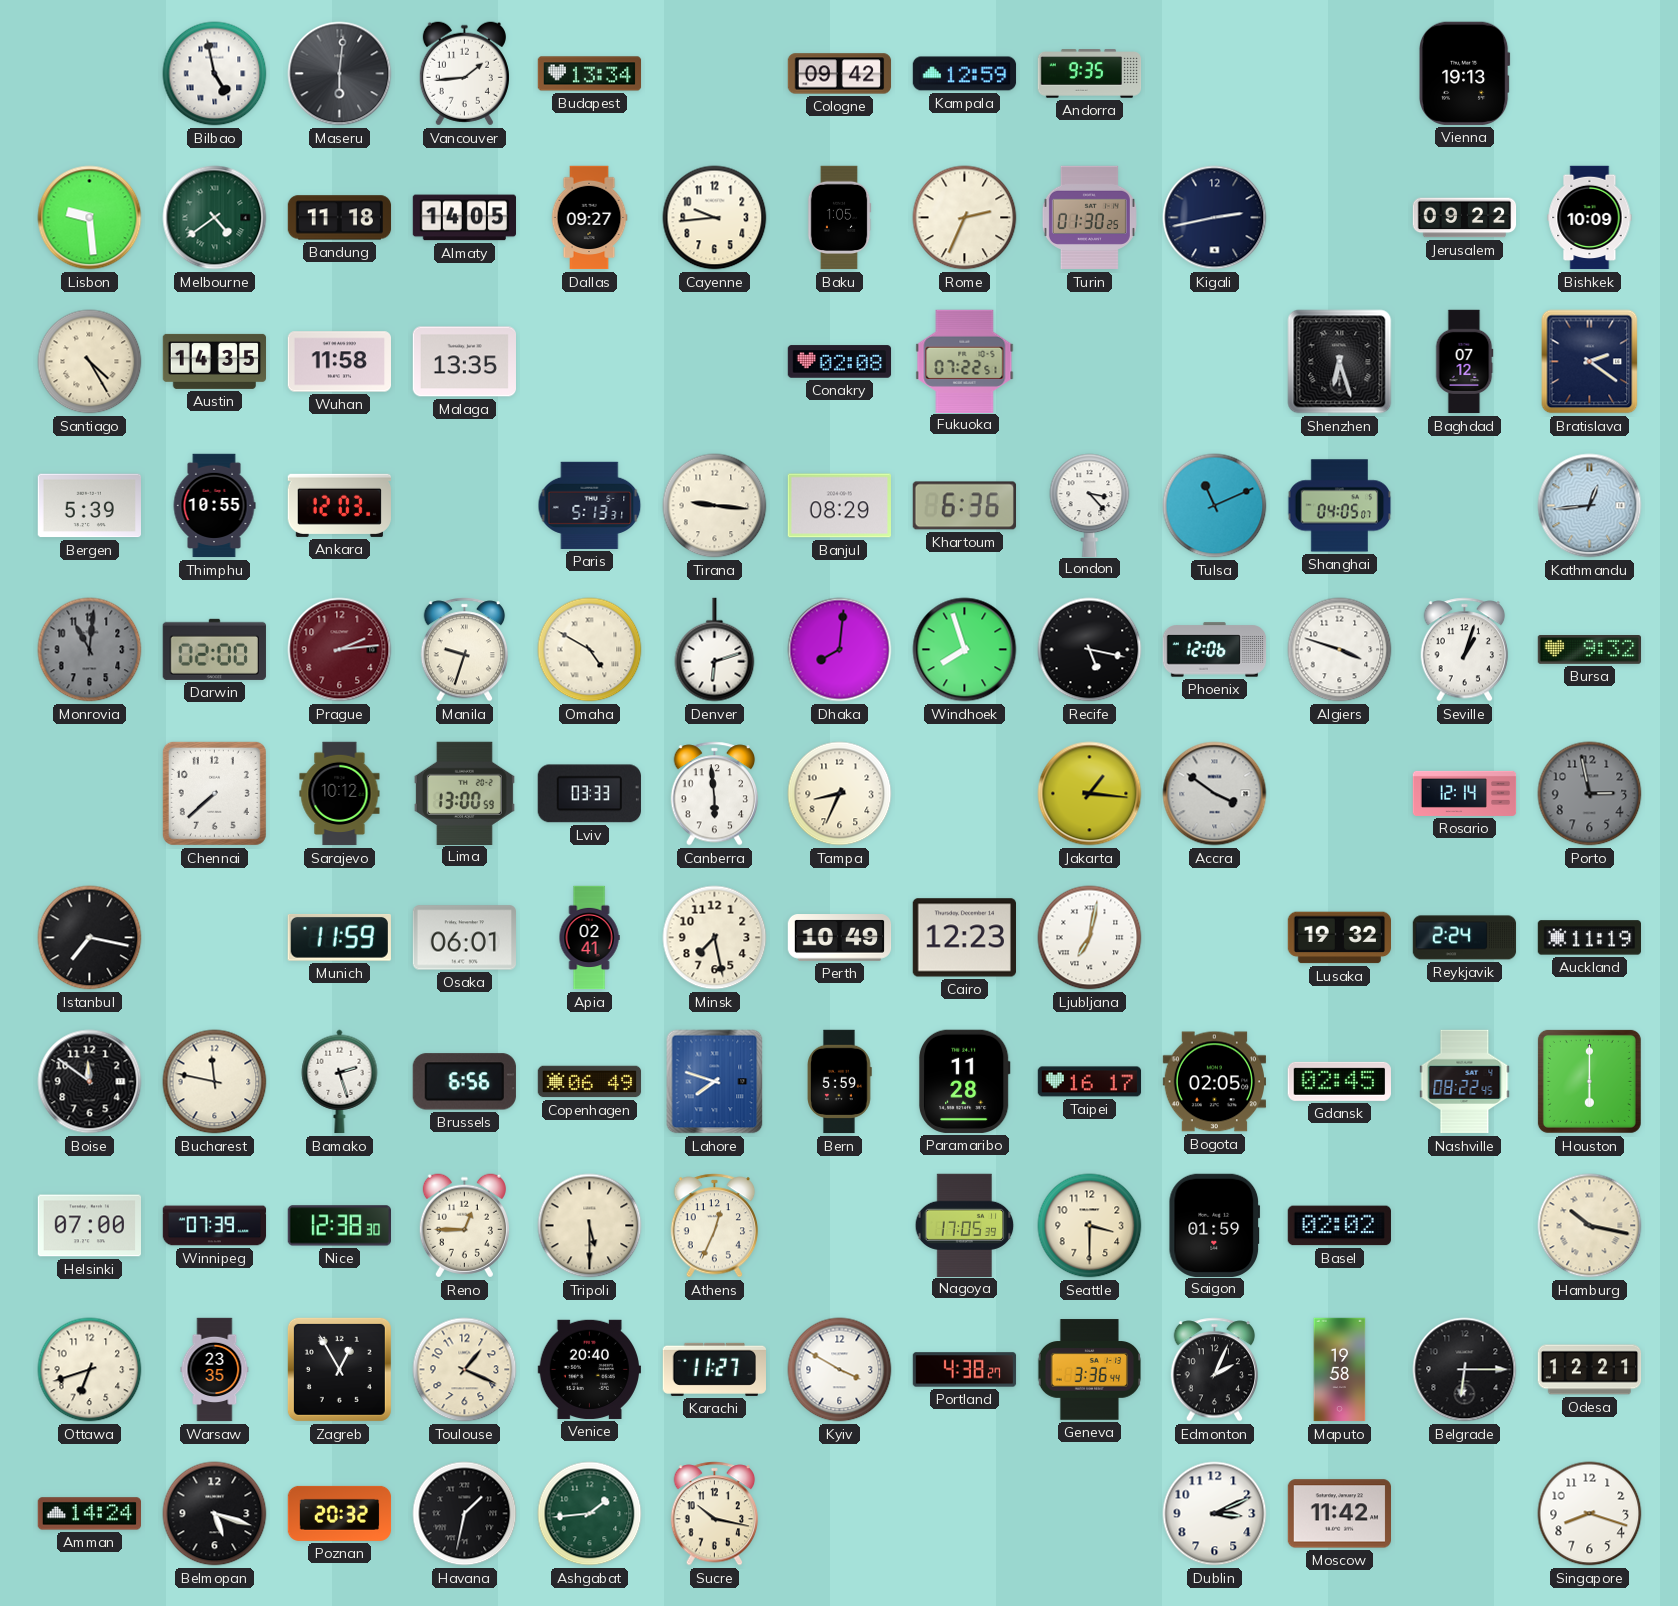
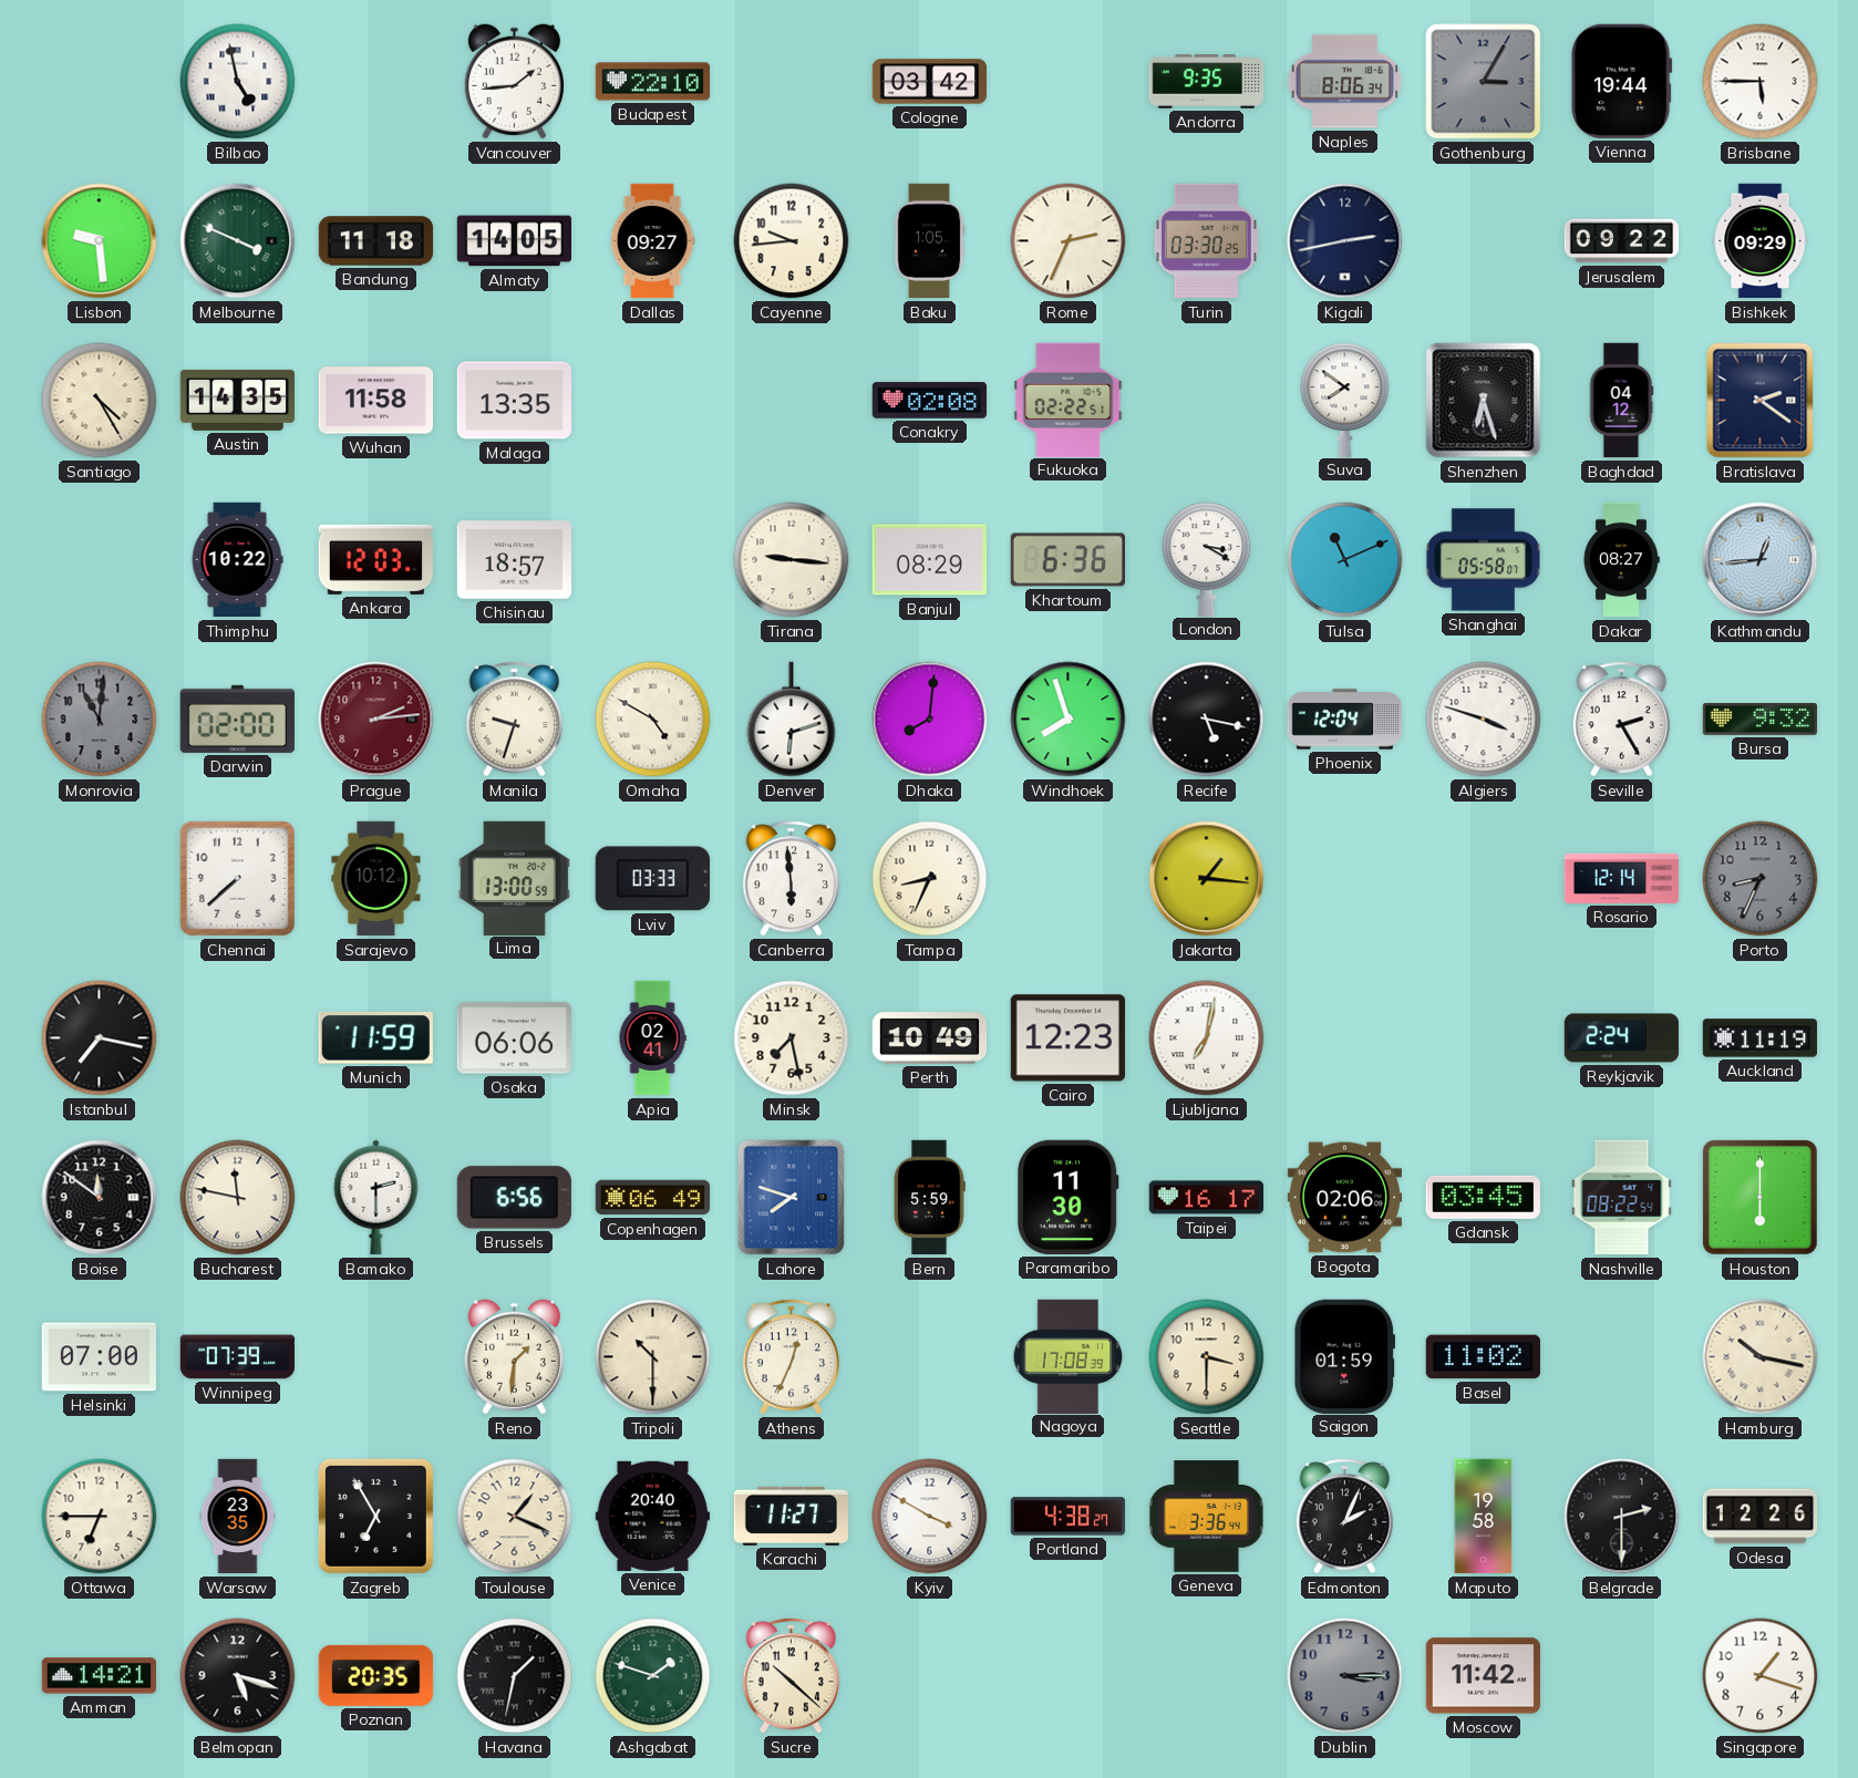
Maseru: 6:01 -> none
Budapest: 13:34 -> 22:10
Cologne: 09:42 -> 03:42
Kampala: 12:59 -> none
Naples: none -> 8:06
Gothenburg: none -> 3:05
Vienna: 19:13 -> 19:44
Brisbane: none -> 5:45
Melbourne: 4:39 -> 3:49
Turin: 01:30 -> 03:30
Bishkek: 10:09 -> 09:29
Fukuoka: 07:22 -> 02:22
Suva: none -> 7:51
Baghdad: 07:12 -> 04:12
Bergen: 5:39 -> none
Thimphu: 10:55 -> 10:22
Chisinau: none -> 18:57
Paris: 5:13 -> none
London: 3:23 -> 3:20
Shanghai: 04:05 -> 05:58
Dakar: none -> 08:27
Phoenix: 12:06 -> 12:04
Seville: 1:03 -> 2:25
Accra: 3:51 -> none
Porto: 2:58 -> 8:34
Osaka: 06:01 -> 06:06
Lusaka: 19:32 -> none
Bamako: 2:27 -> 2:30
Paramaribo: 11:28 -> 11:30
Bogota: 02:05 -> 02:06
Gdansk: 02:45 -> 03:45
Nashville: 08:22:45 -> 08:22:54
Nice: 12:38 -> none
Reno: 12:45 -> 1:31
Tripoli: 5:30 -> 10:30
Nagoya: 17:05 -> 17:08
Basel: 02:02 -> 11:02
Ottawa: 6:42 -> 6:45
Zagreb: 12:55 -> 6:55
Belgrade: 6:15 -> 2:30
Odesa: 12:21 -> 12:26
Amman: 14:24 -> 14:21
Poznan: 20:32 -> 20:35
Ashgabat: 1:44 -> 1:48
Sucre: 10:17 -> 10:22
Dublin: 3:11 -> 3:15
Dublin dial: white -> grey
Singapore: 8:18 -> 1:18
